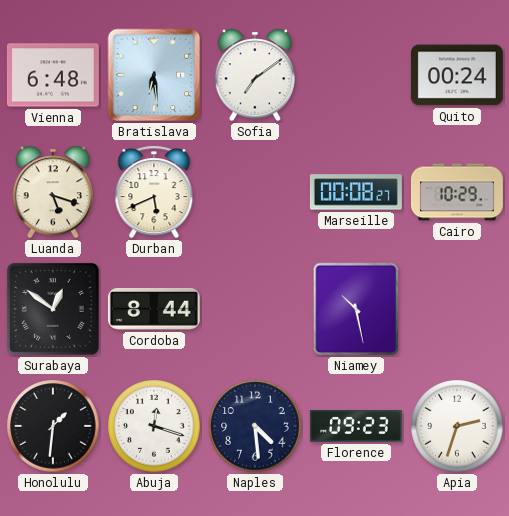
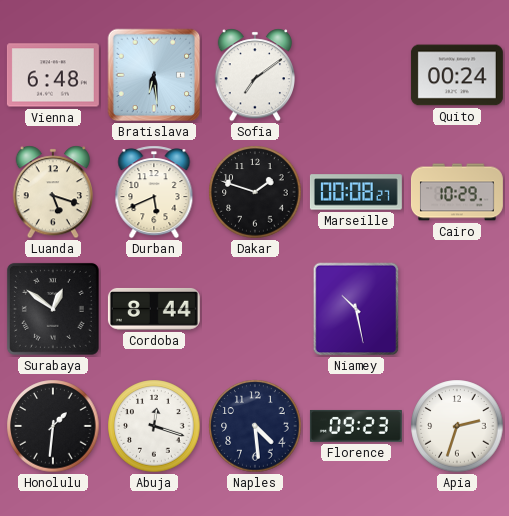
Dakar: none -> 1:48
